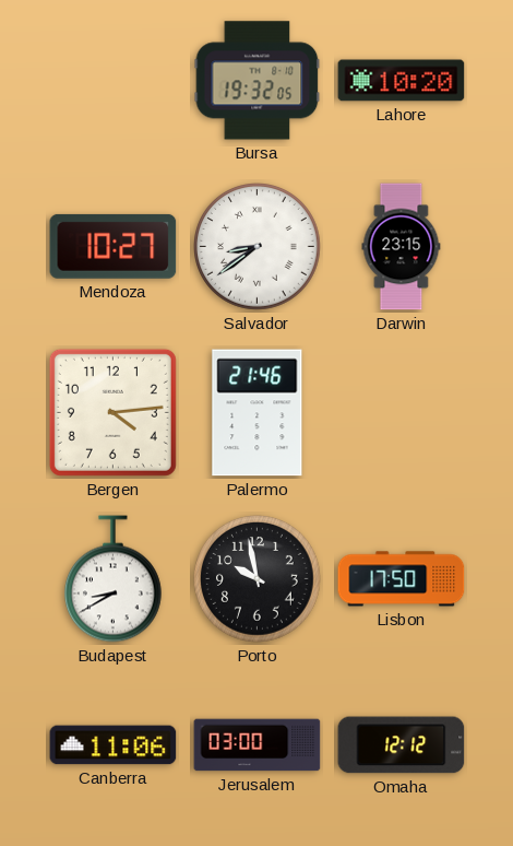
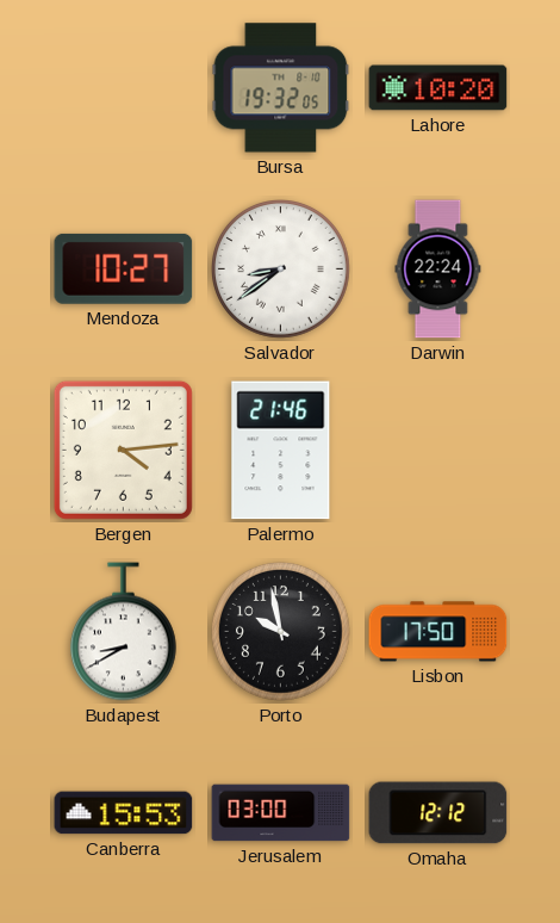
Darwin: 23:15 -> 22:24
Canberra: 11:06 -> 15:53
